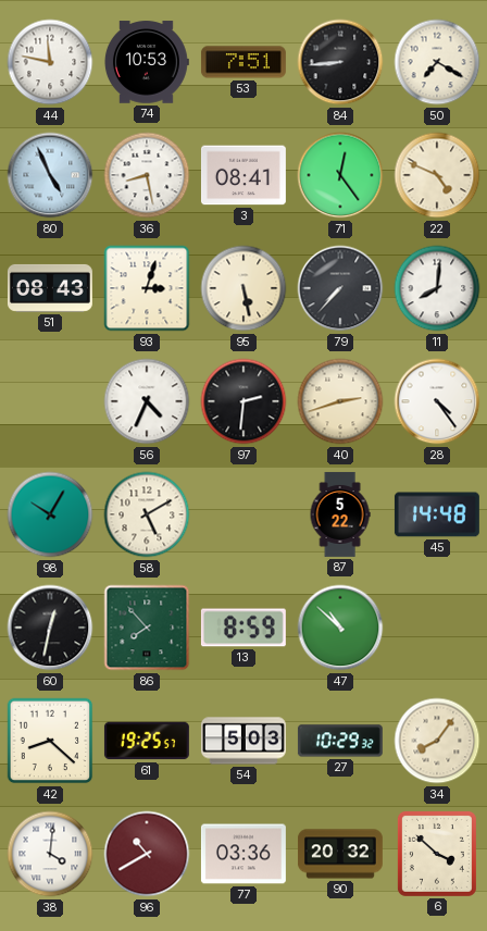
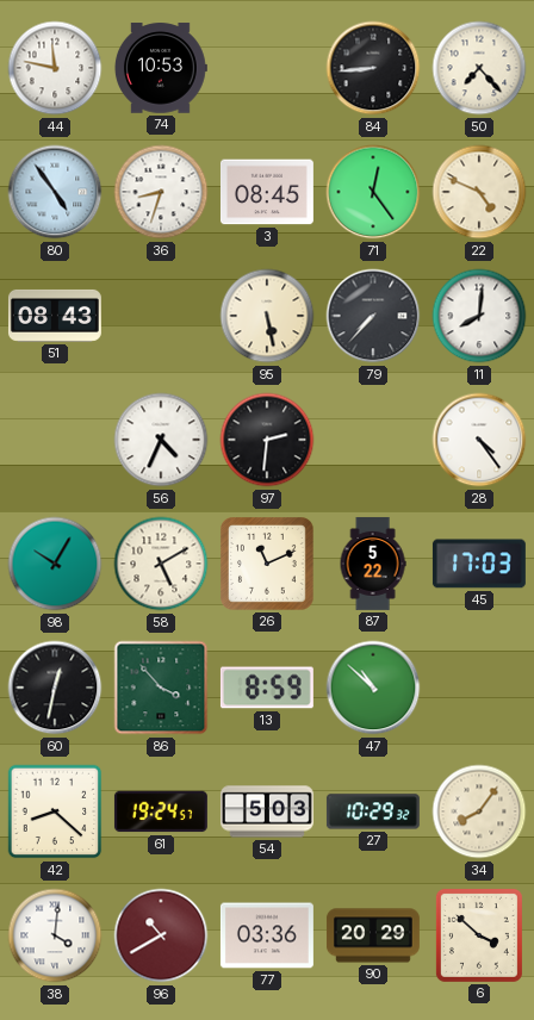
53: 7:51 -> none
50: 7:20 -> 7:23
80: 4:56 -> 4:54
36: 8:28 -> 8:33
3: 08:41 -> 08:45
93: 3:03 -> none
40: 2:42 -> none
26: none -> 11:11
45: 14:48 -> 17:03
86: 7:53 -> 3:53
61: 19:25 -> 19:24
90: 20:32 -> 20:29
